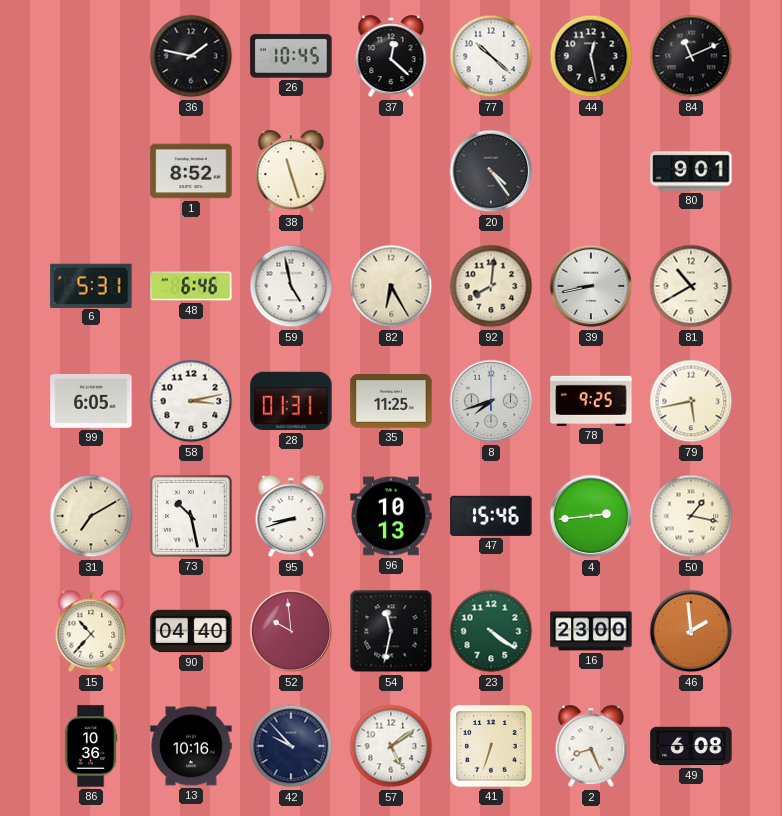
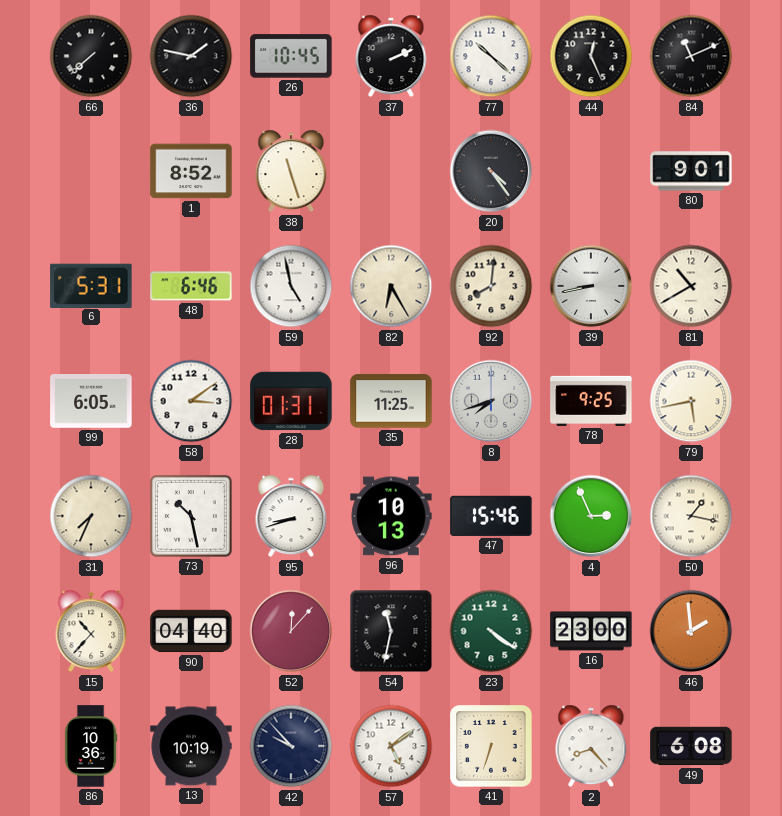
66: none -> 7:38
37: 12:22 -> 2:11
44: 12:28 -> 12:26
58: 3:13 -> 3:09
31: 7:10 -> 7:34
4: 2:44 -> 2:56
52: 9:59 -> 12:07
13: 10:16 -> 10:19
2: 8:26 -> 8:23
